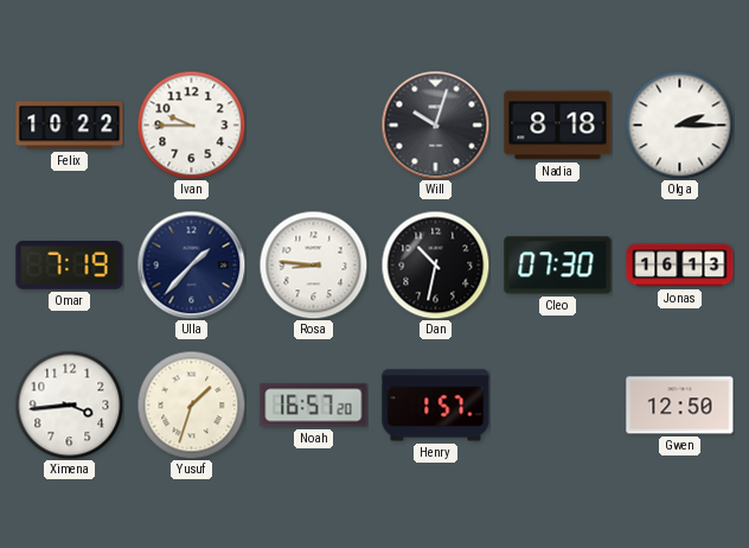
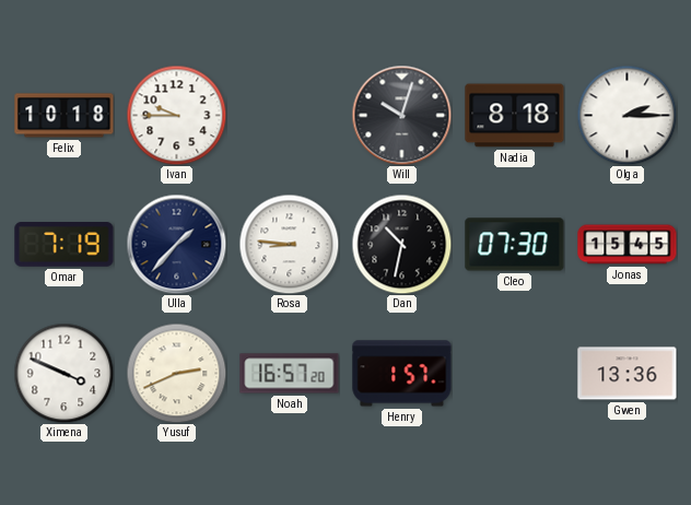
Felix: 10:22 -> 10:18
Jonas: 16:13 -> 15:45
Ximena: 3:44 -> 3:49
Yusuf: 1:33 -> 2:41
Gwen: 12:50 -> 13:36
